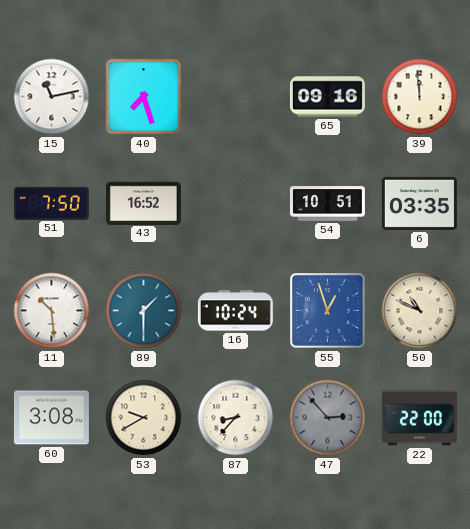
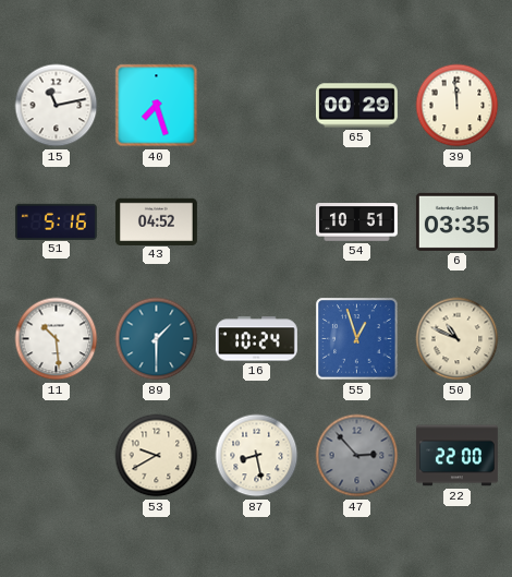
65: 09:16 -> 00:29
51: 7:50 -> 5:16
43: 16:52 -> 04:52
60: 3:08 -> none
87: 8:37 -> 8:28
